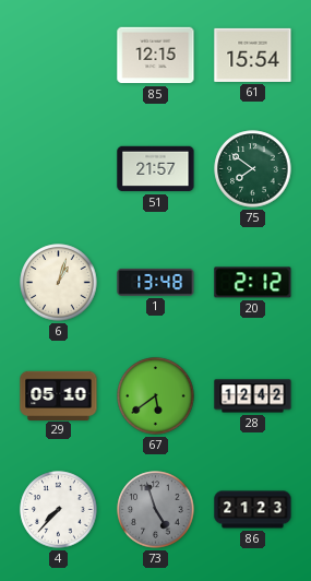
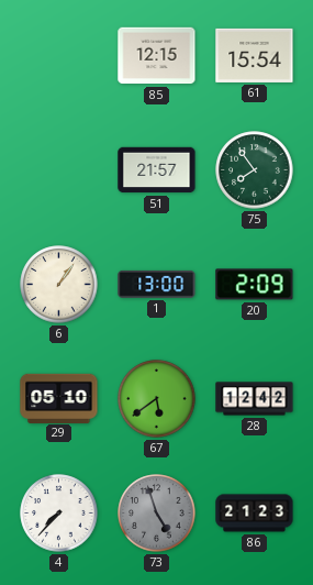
75: 7:51 -> 7:54
6: 1:03 -> 1:06
1: 13:48 -> 13:00
20: 2:12 -> 2:09
